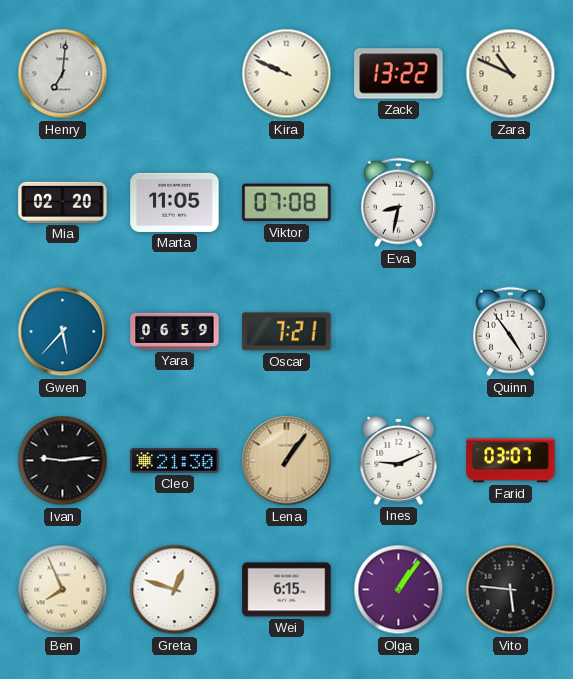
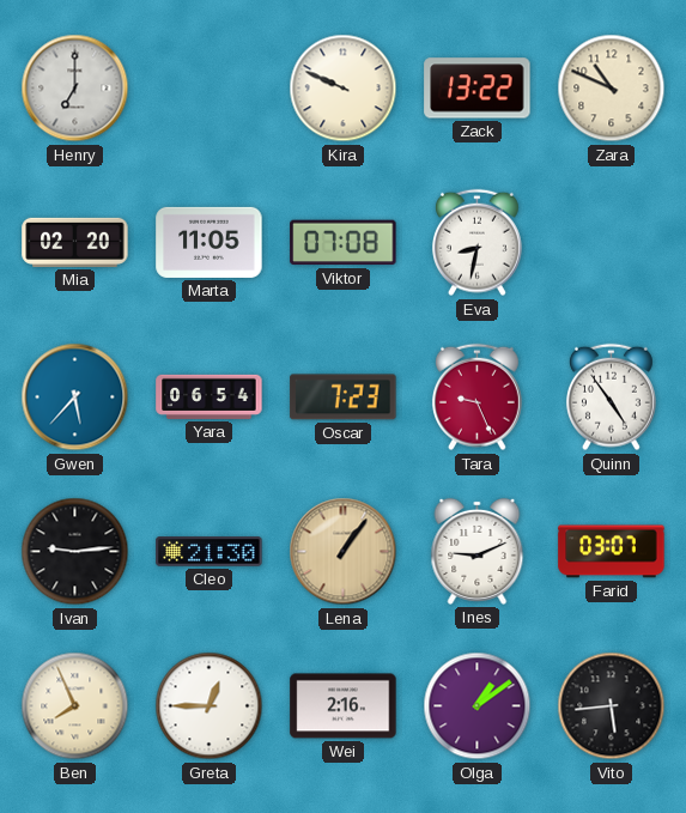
Henry: 7:01 -> 7:00
Yara: 06:59 -> 06:54
Oscar: 7:21 -> 7:23
Tara: none -> 9:26
Greta: 12:48 -> 12:45
Wei: 6:15 -> 2:16
Olga: 1:06 -> 1:09
Vito: 5:46 -> 5:44
